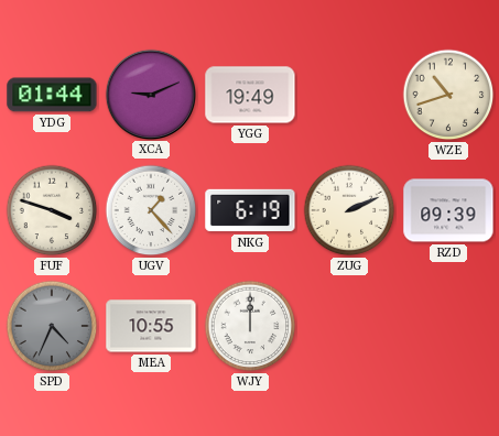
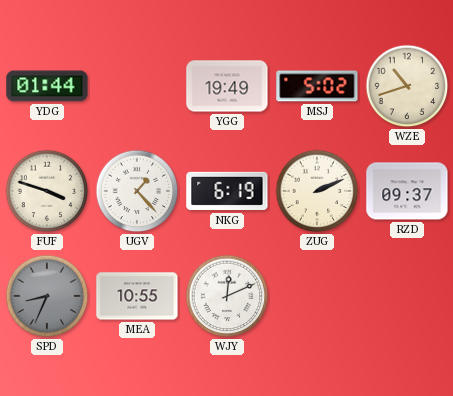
XCA: 9:11 -> none
MSJ: none -> 5:02
RZD: 09:39 -> 09:37
SPD: 4:34 -> 8:34
WJY: 12:00 -> 12:11
